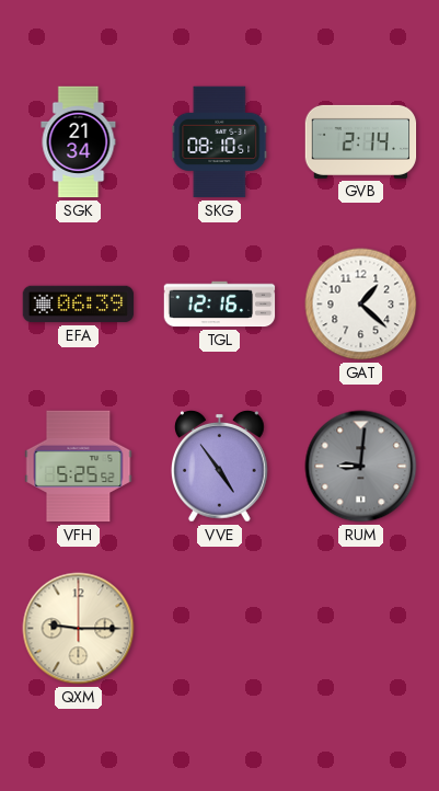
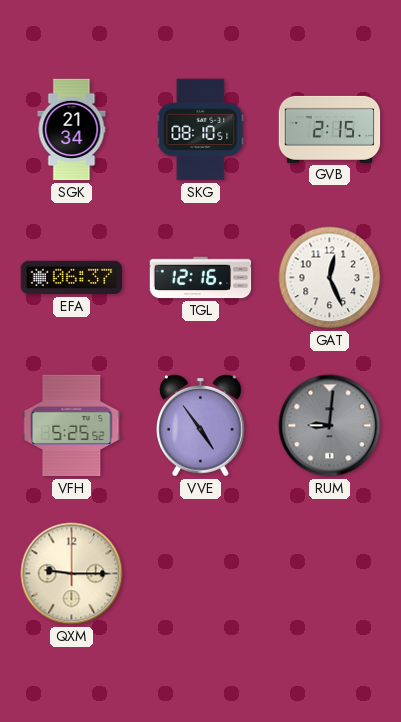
GVB: 2:14 -> 2:15
EFA: 06:39 -> 06:37
GAT: 1:22 -> 12:26
